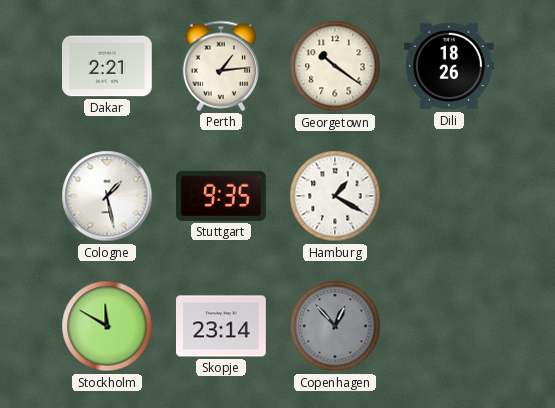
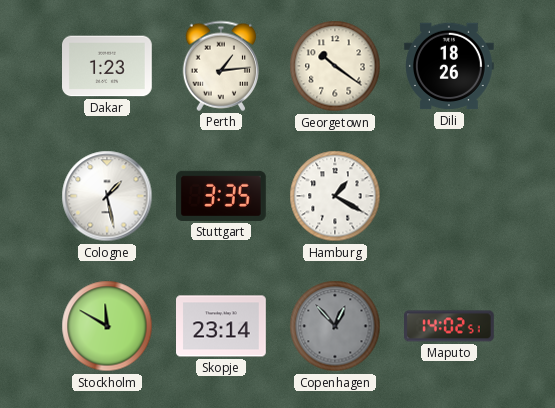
Dakar: 2:21 -> 1:23
Stuttgart: 9:35 -> 3:35
Maputo: none -> 14:02
